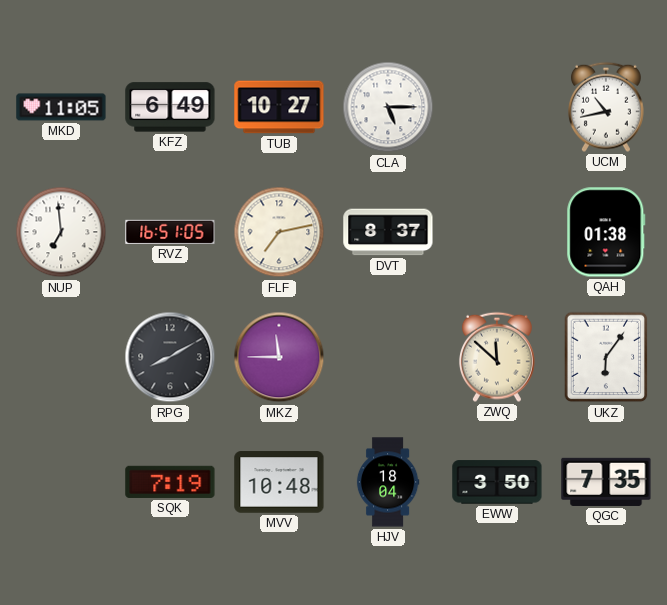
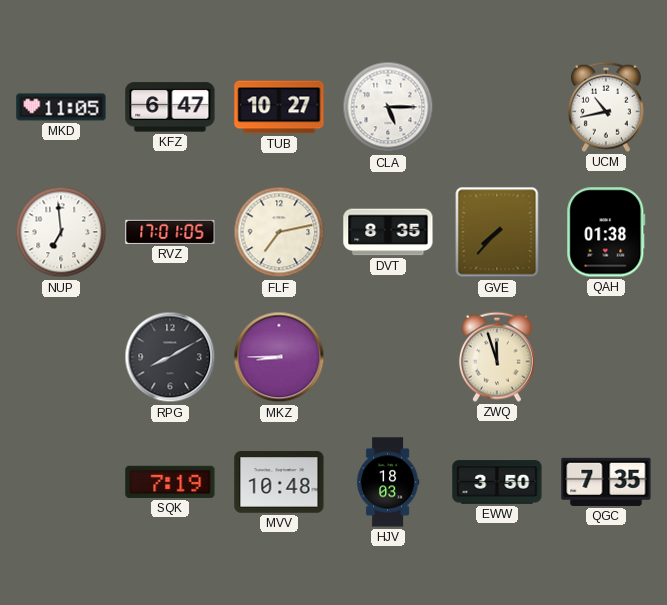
KFZ: 6:49 -> 6:47
RVZ: 16:51 -> 17:01
DVT: 8:37 -> 8:35
GVE: none -> 7:37
MKZ: 11:45 -> 8:45
ZWQ: 11:52 -> 11:57
UKZ: 6:06 -> none
HJV: 18:04 -> 18:03
